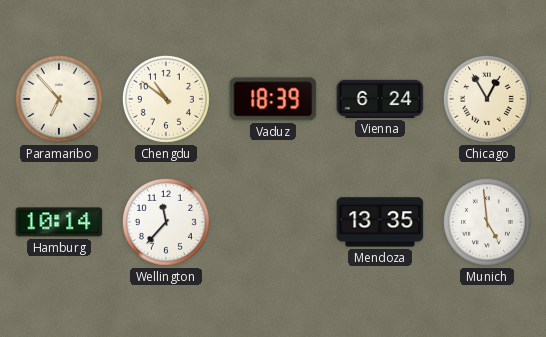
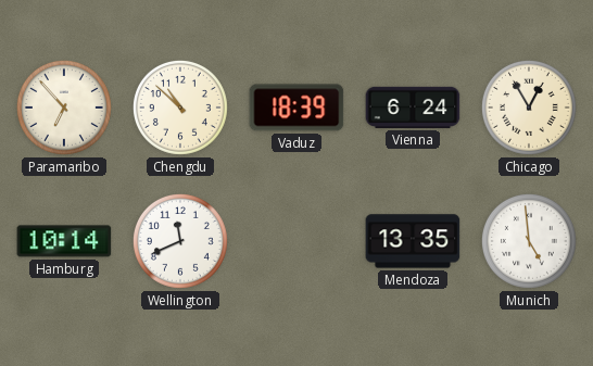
Chengdu: 10:51 -> 10:52
Wellington: 11:37 -> 11:41
